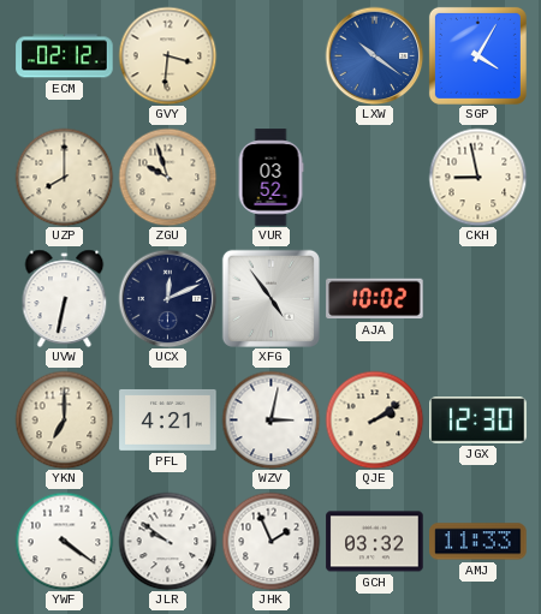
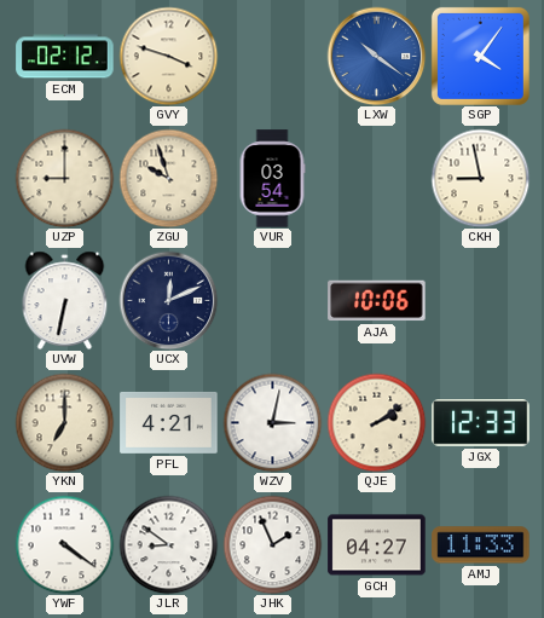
GVY: 3:31 -> 3:48
SGP: 4:05 -> 4:06
UZP: 8:00 -> 9:00
VUR: 03:52 -> 03:54
XFG: 4:54 -> none
AJA: 10:02 -> 10:06
JGX: 12:30 -> 12:33
JLR: 9:51 -> 8:51
GCH: 03:32 -> 04:27
